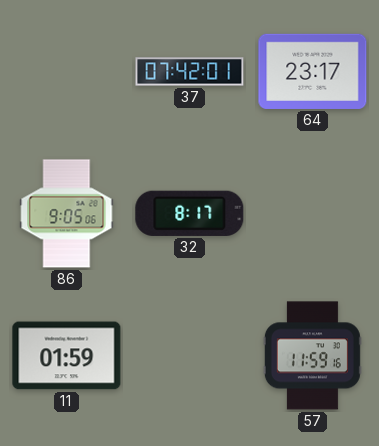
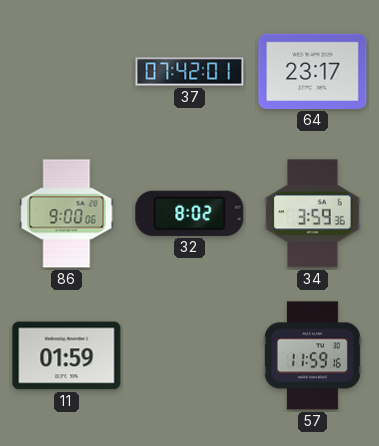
86: 9:05 -> 9:00
32: 8:17 -> 8:02
34: none -> 3:59
